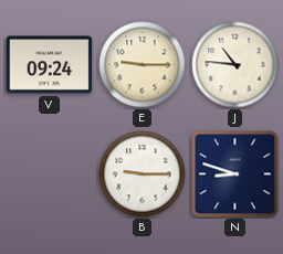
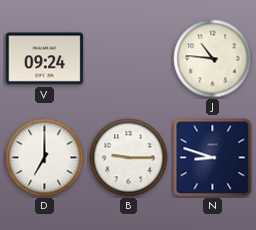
E: 9:15 -> none
D: none -> 7:00
